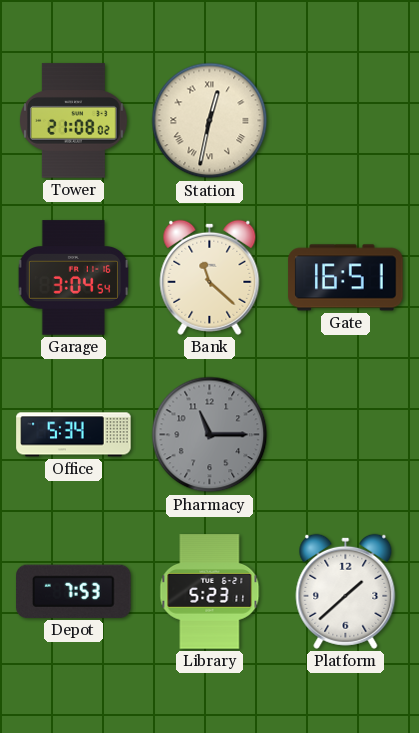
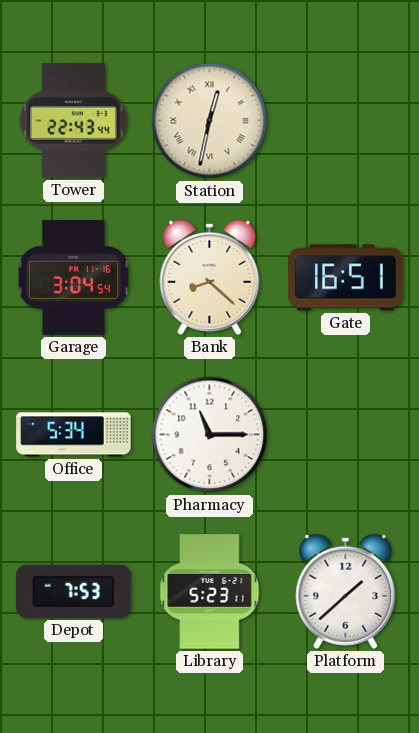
Tower: 21:08 -> 22:43
Bank: 11:22 -> 8:22
Pharmacy dial: grey -> white
